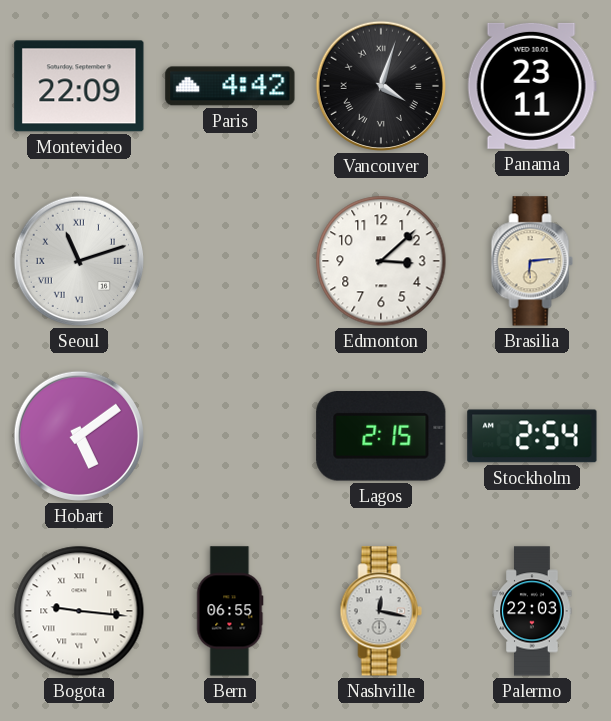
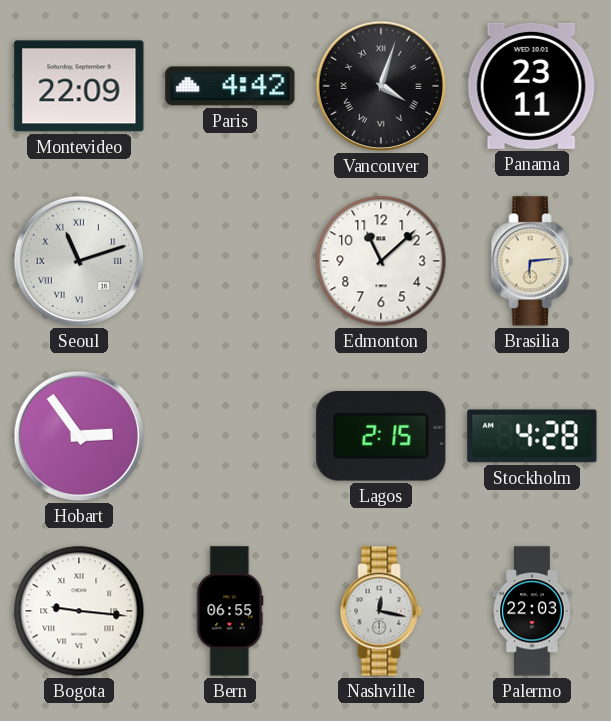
Edmonton: 3:08 -> 11:08
Hobart: 5:09 -> 2:54
Stockholm: 2:54 -> 4:28
